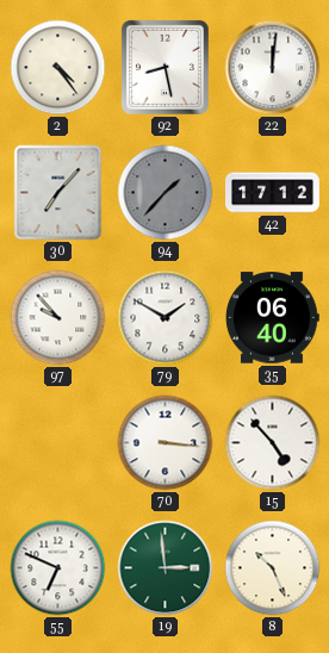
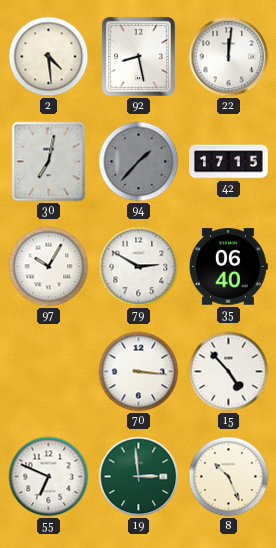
2: 4:24 -> 4:29
30: 7:07 -> 7:02
42: 17:12 -> 17:15
97: 9:53 -> 10:05
79: 1:50 -> 2:50
